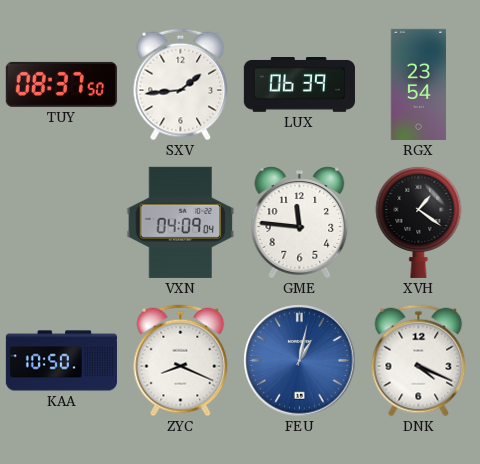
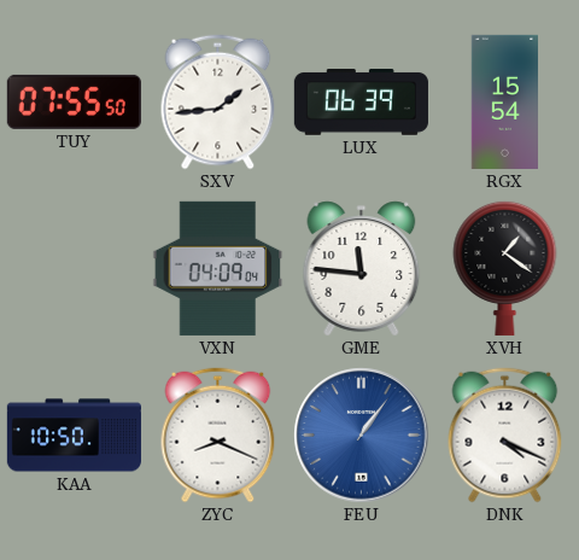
TUY: 08:37 -> 07:55
RGX: 23:54 -> 15:54
FEU: 1:02 -> 1:06
